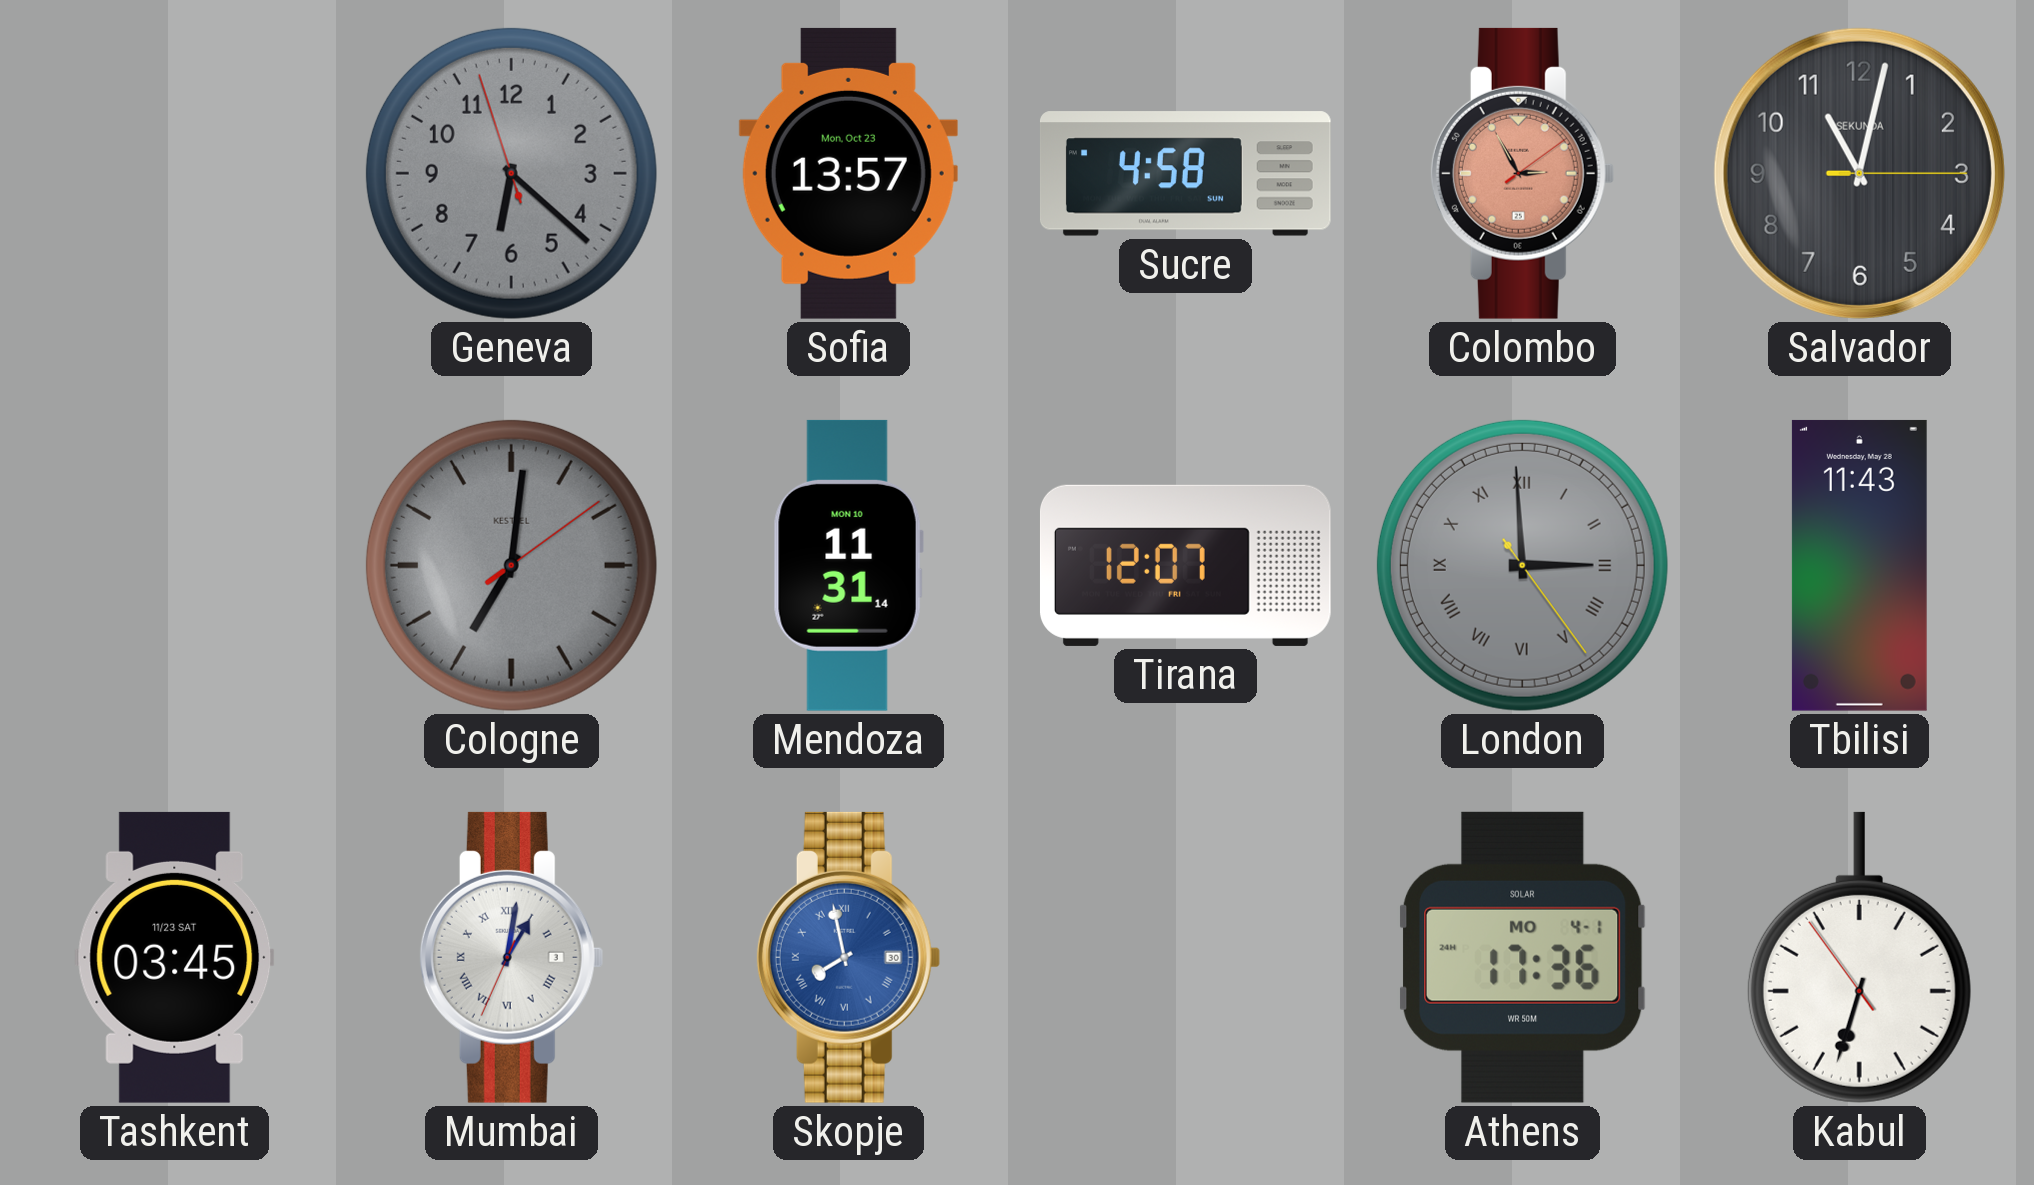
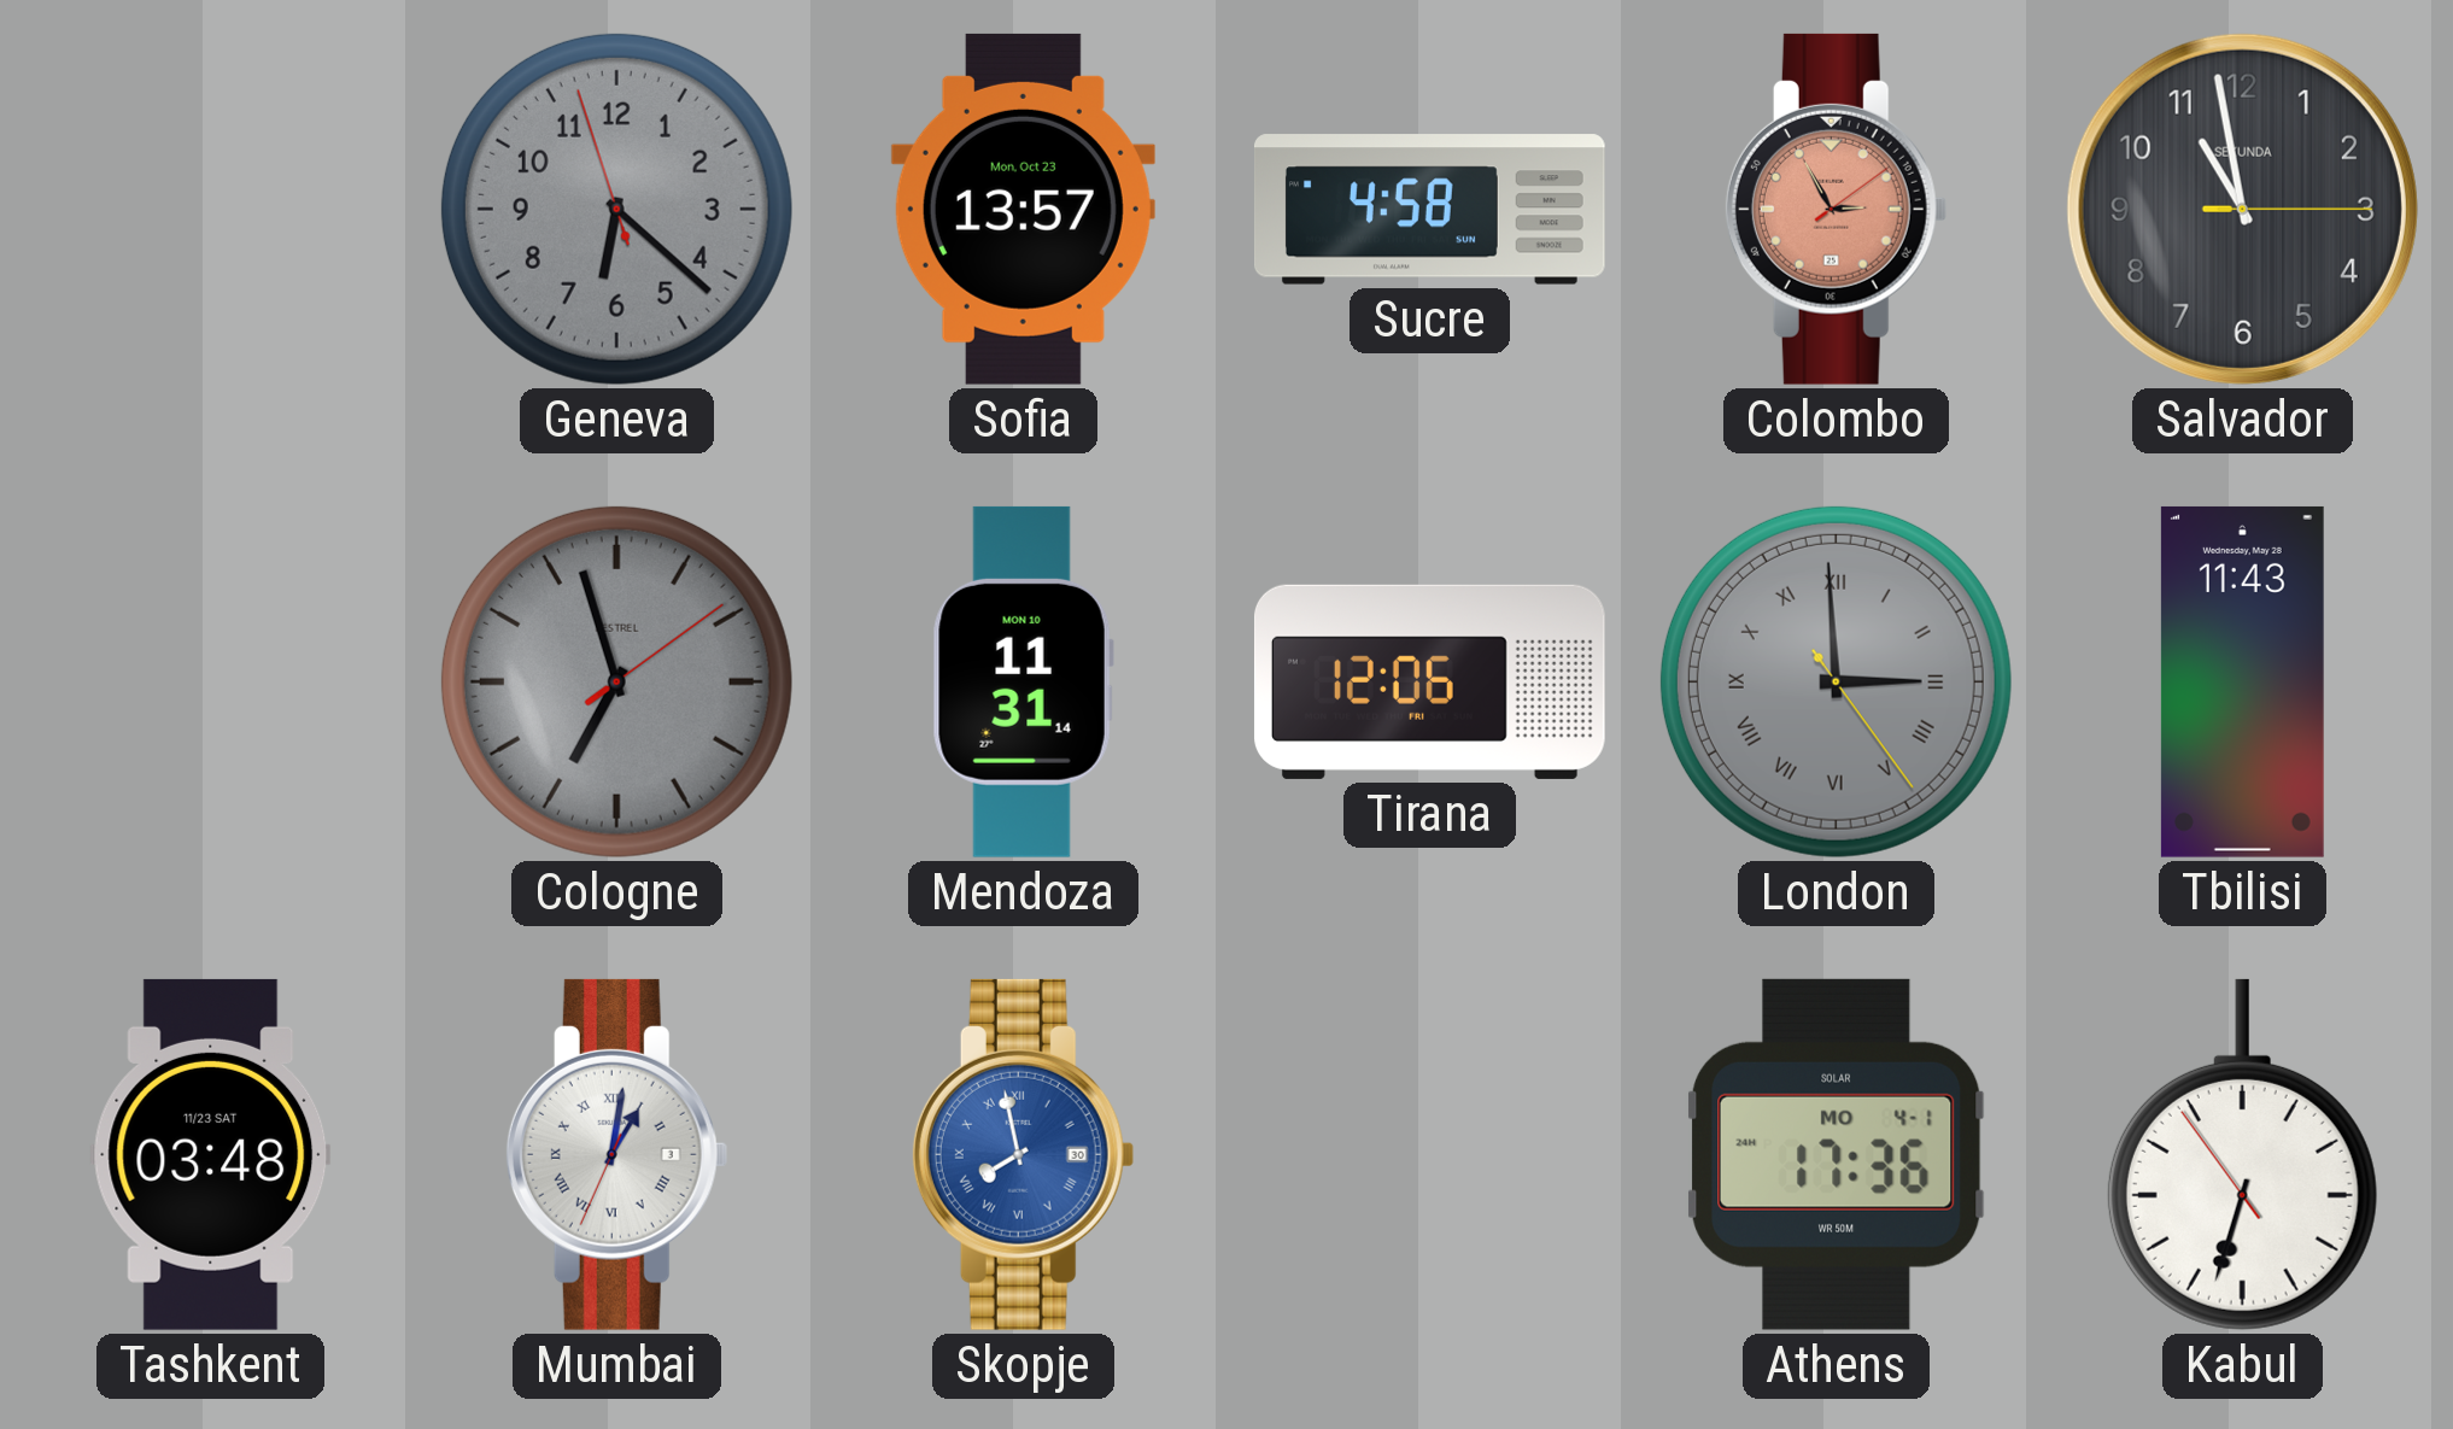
Salvador: 11:02 -> 10:58
Cologne: 7:01 -> 6:57
Tirana: 12:07 -> 12:06
Tashkent: 03:45 -> 03:48
